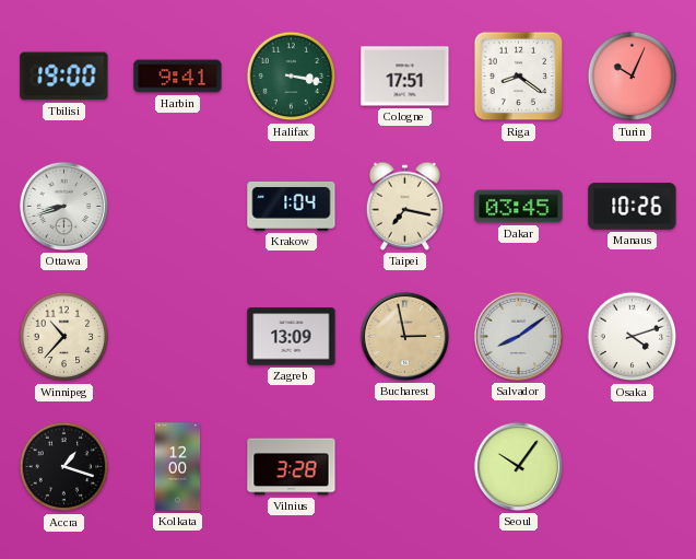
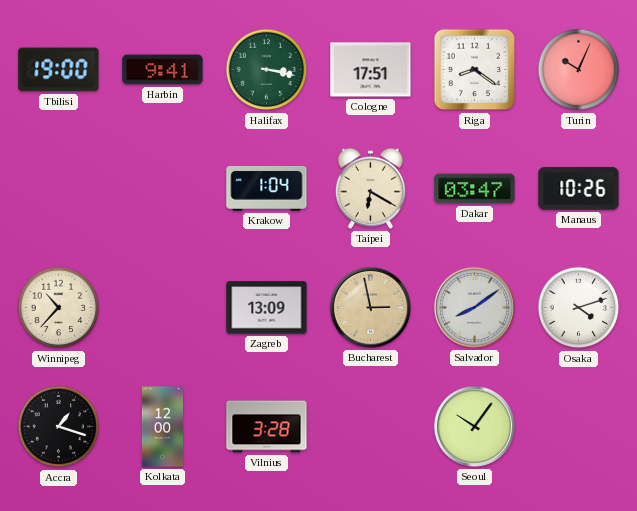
Ottawa: 8:42 -> none
Taipei: 7:17 -> 6:20
Dakar: 03:45 -> 03:47
